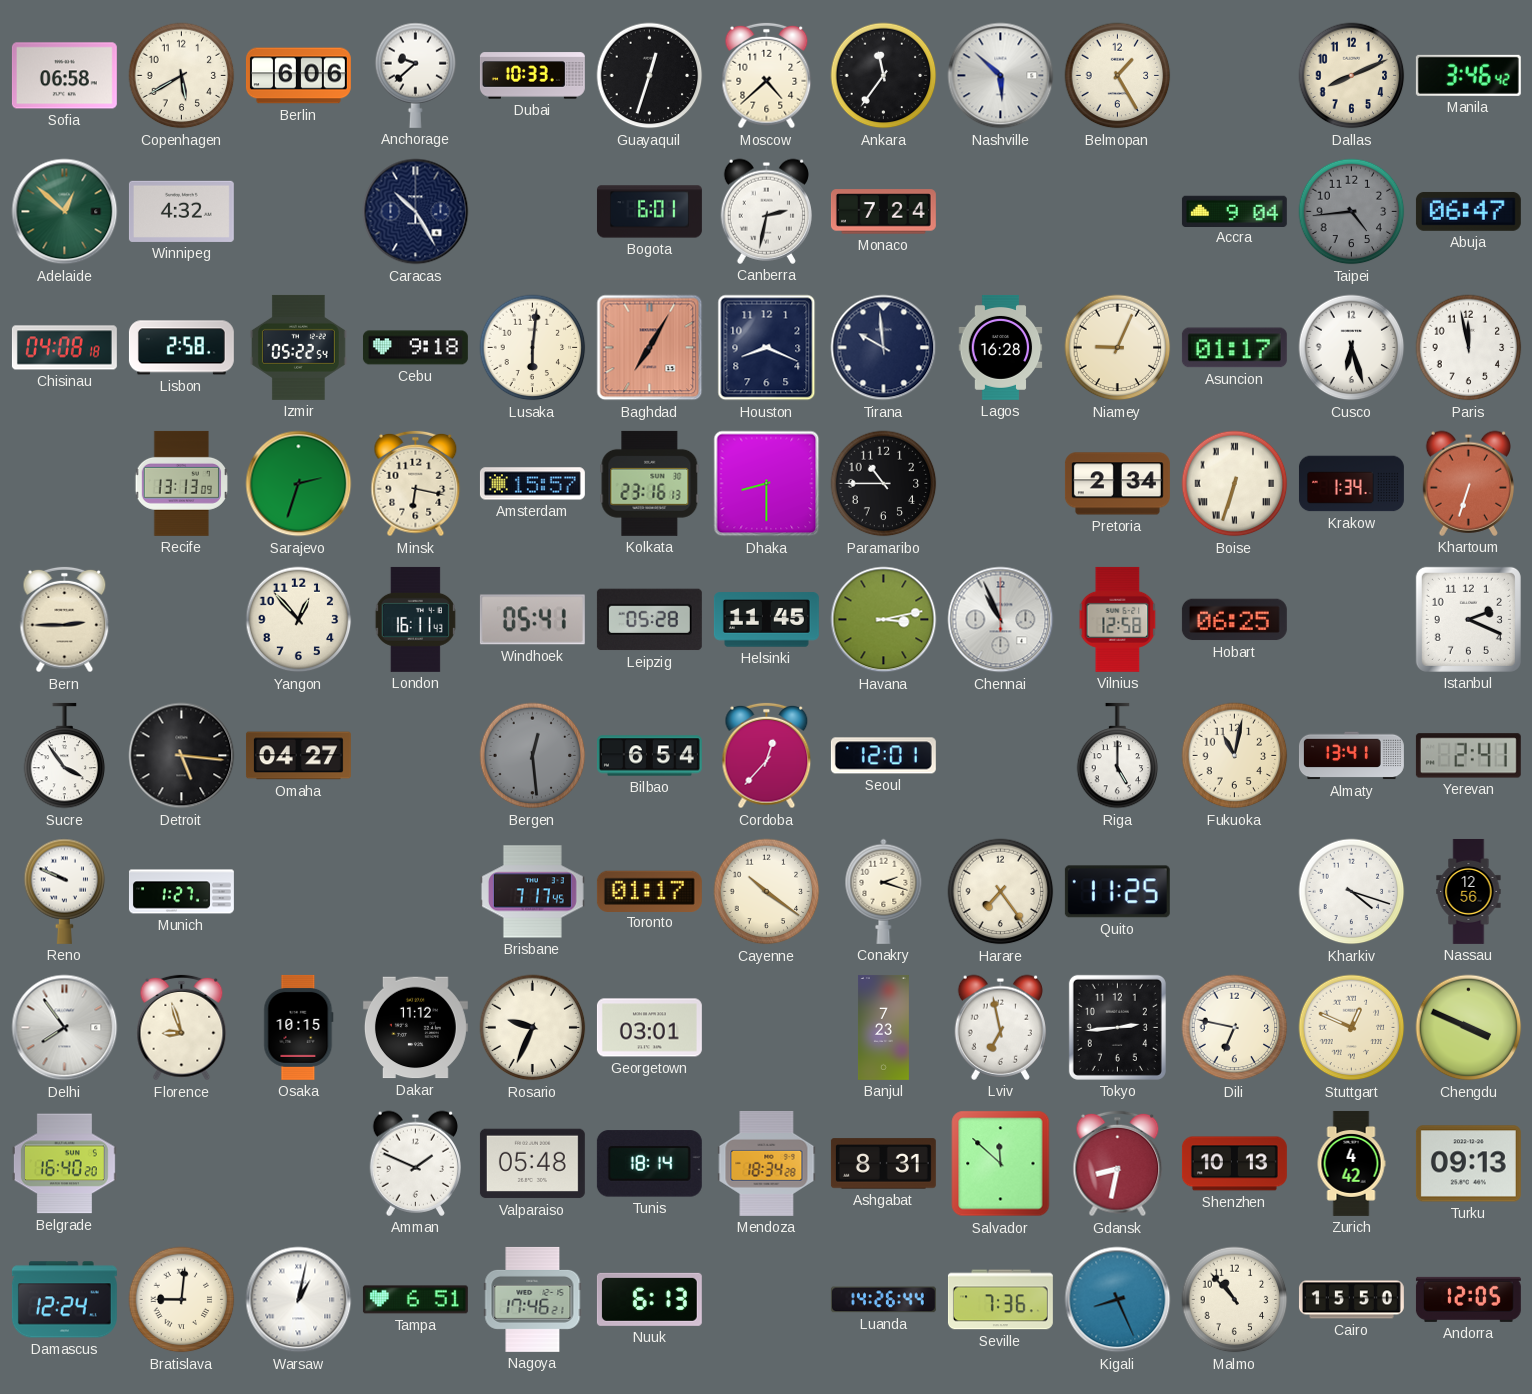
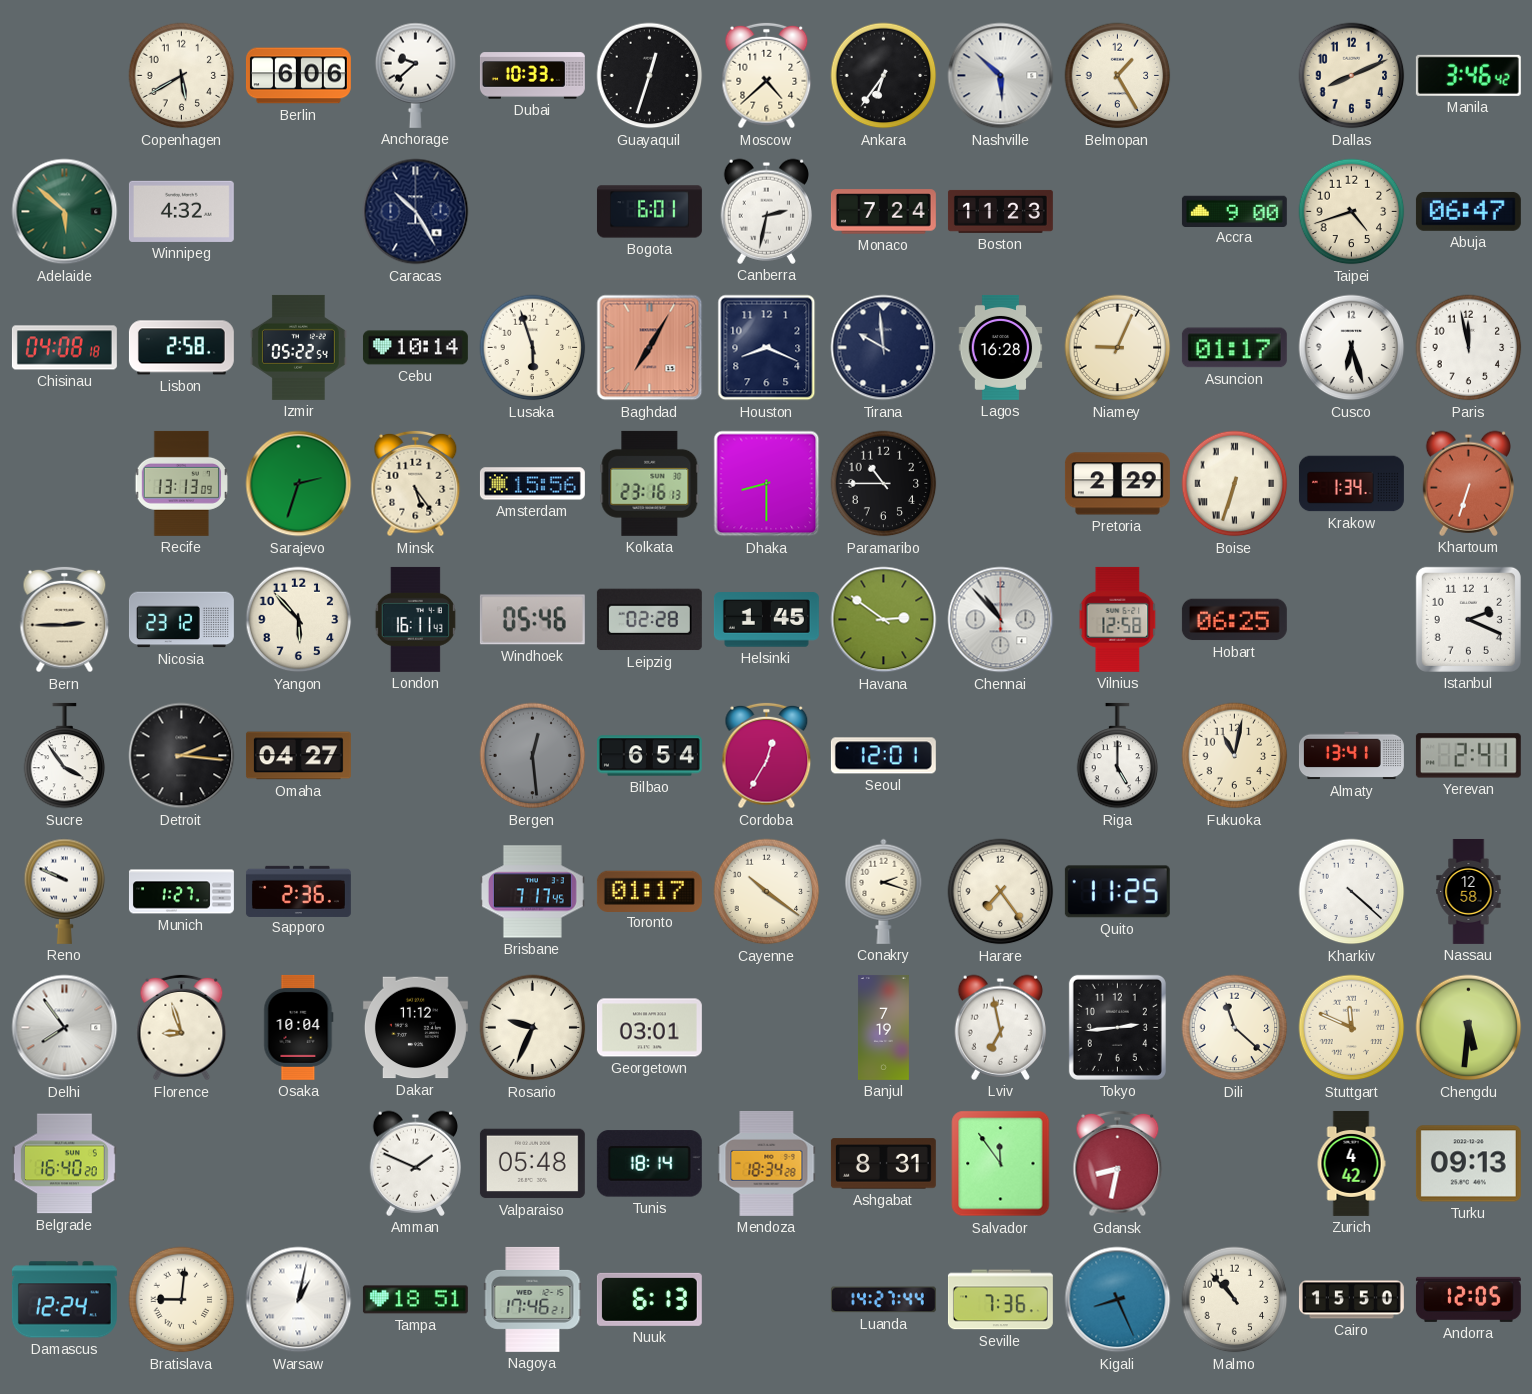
Sofia: 06:58 -> none
Ankara: 11:36 -> 6:36
Adelaide: 12:52 -> 5:52
Boston: none -> 11:23
Accra: 9:04 -> 9:00
Taipei: 4:44 -> 4:42
Taipei dial: grey -> cream
Cebu: 9:18 -> 10:14
Lusaka: 6:01 -> 5:57
Minsk: 6:17 -> 5:24
Amsterdam: 15:57 -> 15:56
Pretoria: 2:34 -> 2:29
Nicosia: none -> 23:12
Yangon: 12:53 -> 5:53
Windhoek: 05:41 -> 05:46
Leipzig: 05:28 -> 02:28
Helsinki: 11:45 -> 1:45
Havana: 3:13 -> 2:51
Chennai: 10:56 -> 10:53
Detroit: 5:16 -> 2:16
Cordoba: 12:37 -> 12:35
Sapporo: none -> 2:36
Kharkiv: 4:18 -> 4:22
Nassau: 12:56 -> 12:58
Osaka: 10:15 -> 10:04
Banjul: 7:23 -> 7:19
Dili: 6:47 -> 11:22
Stuttgart: 12:49 -> 11:49
Chengdu: 3:49 -> 5:31
Salvador: 11:52 -> 11:54
Shenzhen: 10:13 -> none
Tampa: 6:51 -> 18:51
Luanda: 14:26 -> 14:27
